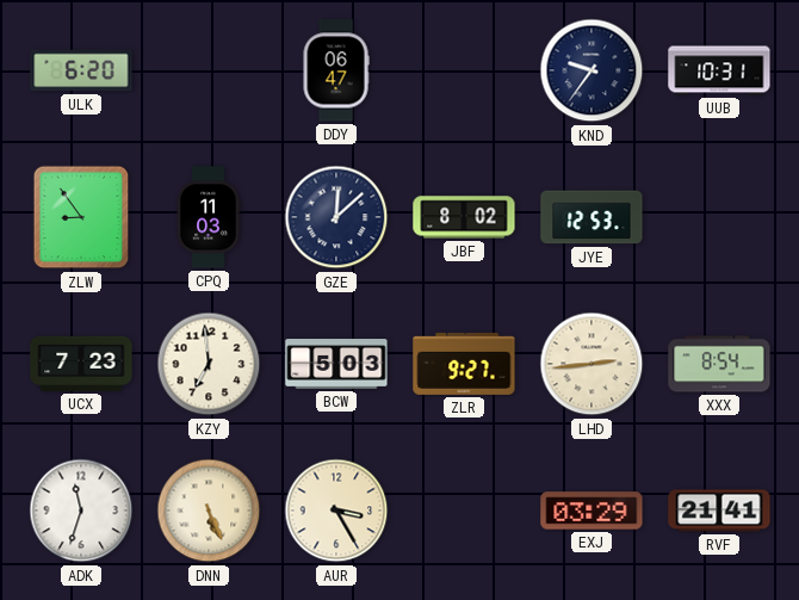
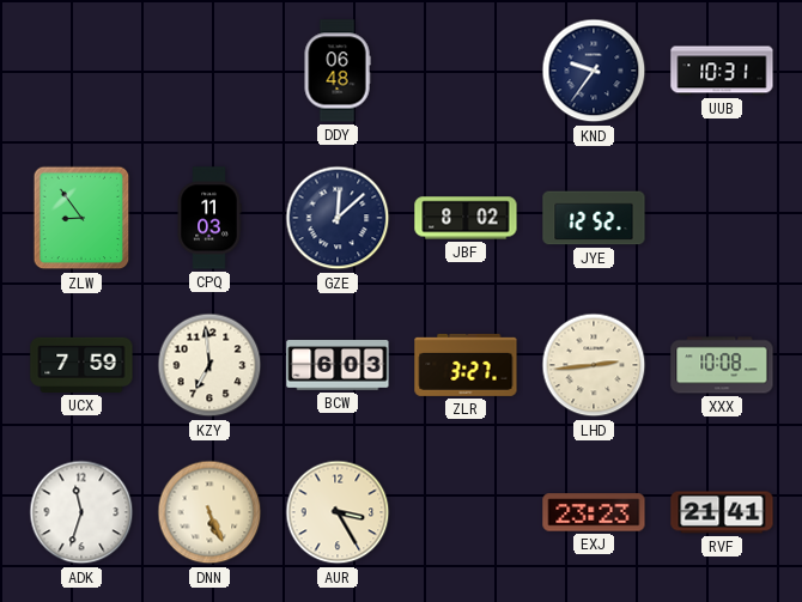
ULK: 6:20 -> none
DDY: 06:47 -> 06:48
JYE: 12:53 -> 12:52
UCX: 7:23 -> 7:59
BCW: 5:03 -> 6:03
ZLR: 9:27 -> 3:27
XXX: 8:54 -> 10:08
EXJ: 03:29 -> 23:23
